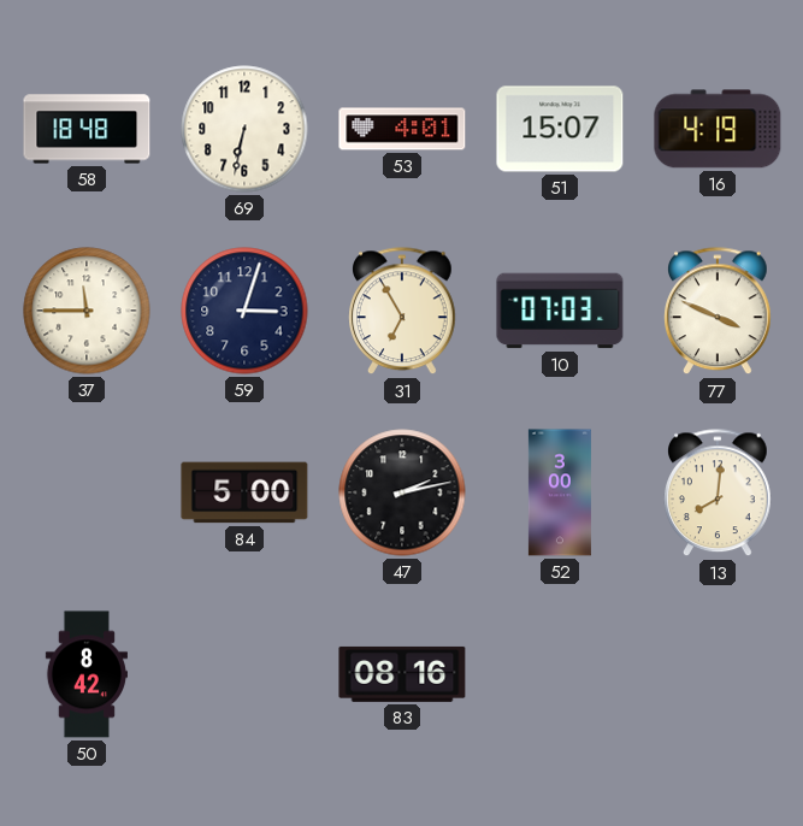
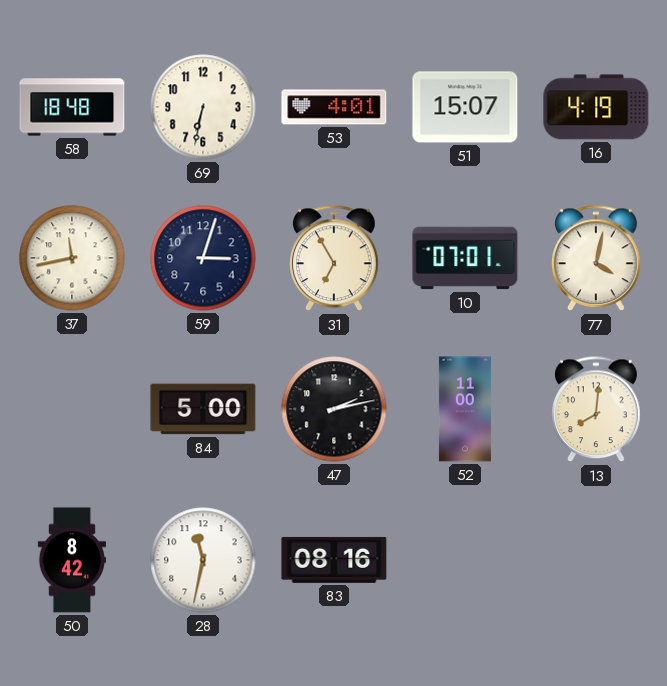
37: 11:45 -> 11:43
10: 07:03 -> 07:01
77: 3:49 -> 4:02
52: 3:00 -> 11:00
28: none -> 11:32
